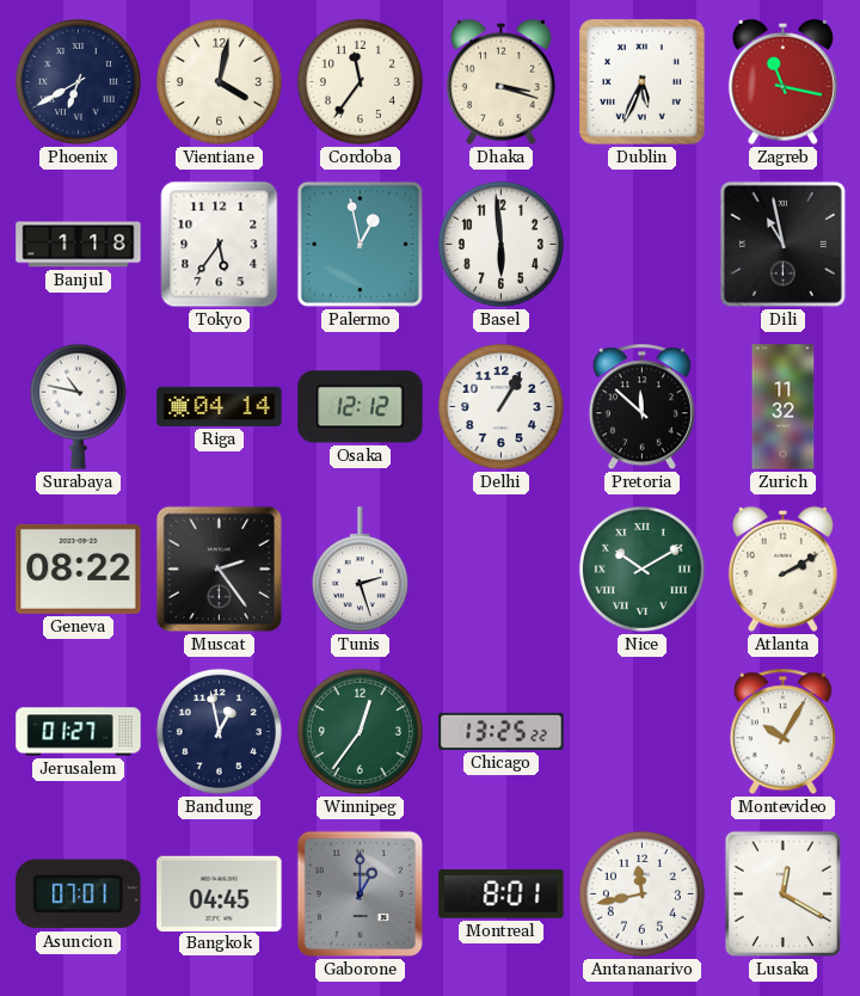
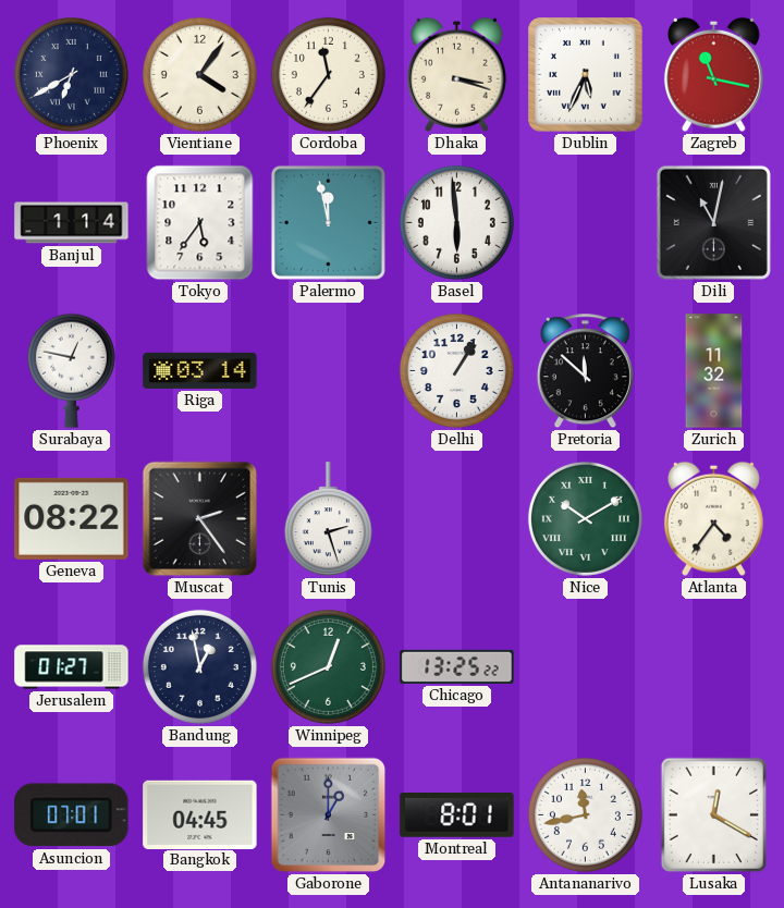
Vientiane: 4:02 -> 4:06
Banjul: 1:18 -> 1:14
Palermo: 12:58 -> 11:58
Dili: 10:58 -> 11:02
Surabaya: 10:47 -> 12:47
Riga: 04:14 -> 03:14
Osaka: 12:12 -> none
Atlanta: 2:10 -> 4:36
Winnipeg: 12:36 -> 12:41
Montevideo: 10:05 -> none
